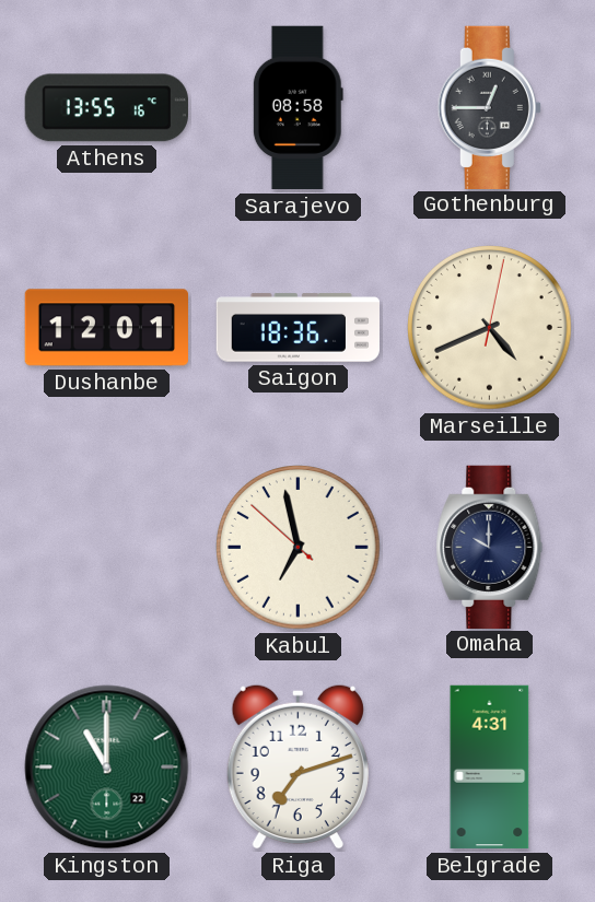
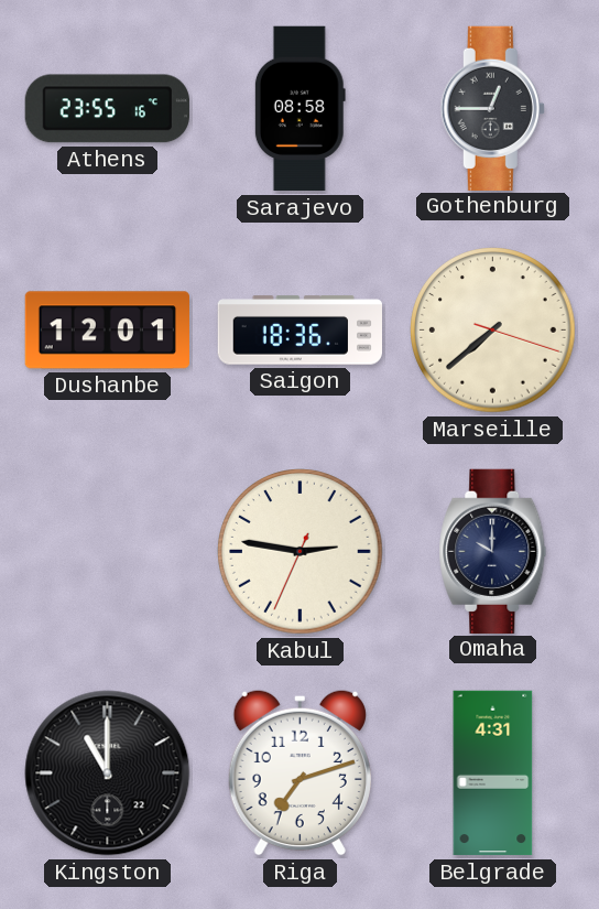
Athens: 13:55 -> 23:55
Marseille: 4:41 -> 7:38
Kabul: 6:57 -> 2:46
Kingston dial: green -> black
